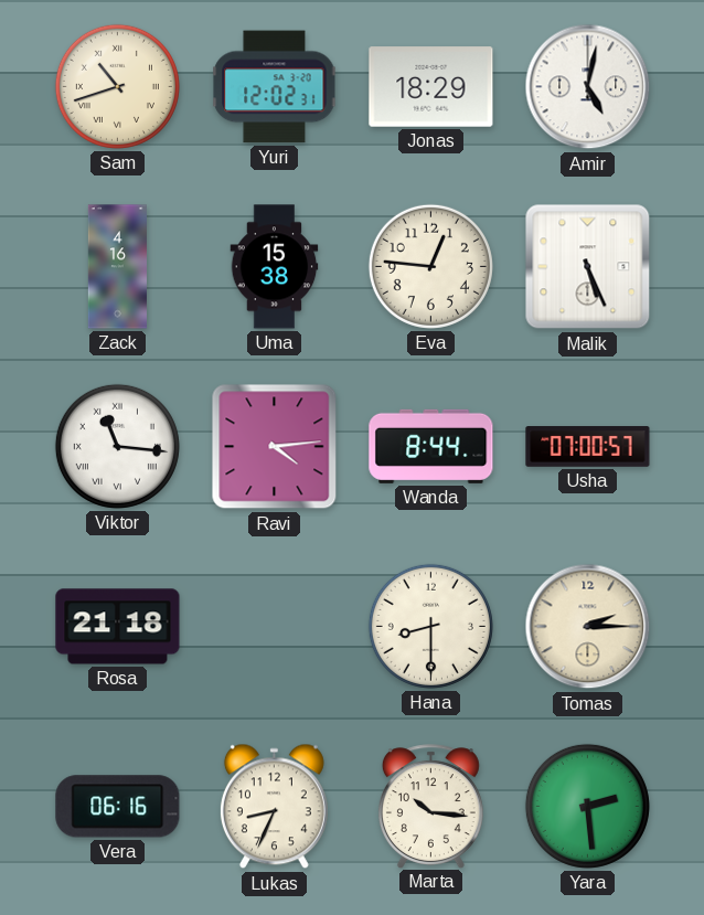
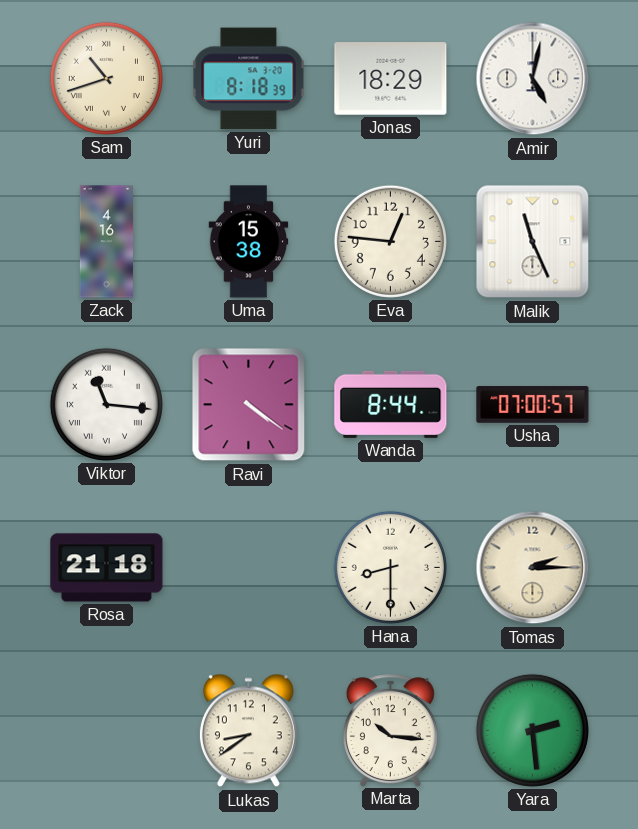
Yuri: 12:02 -> 8:18
Malik: 5:26 -> 11:26
Ravi: 4:14 -> 4:21
Vera: 06:16 -> none
Lukas: 8:34 -> 8:39
